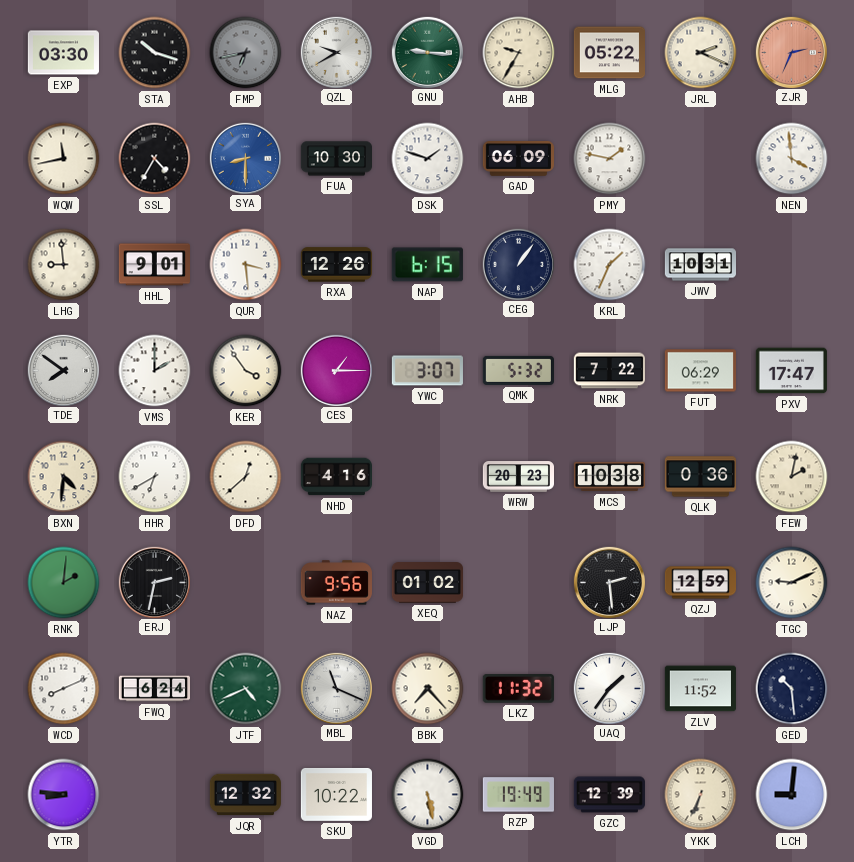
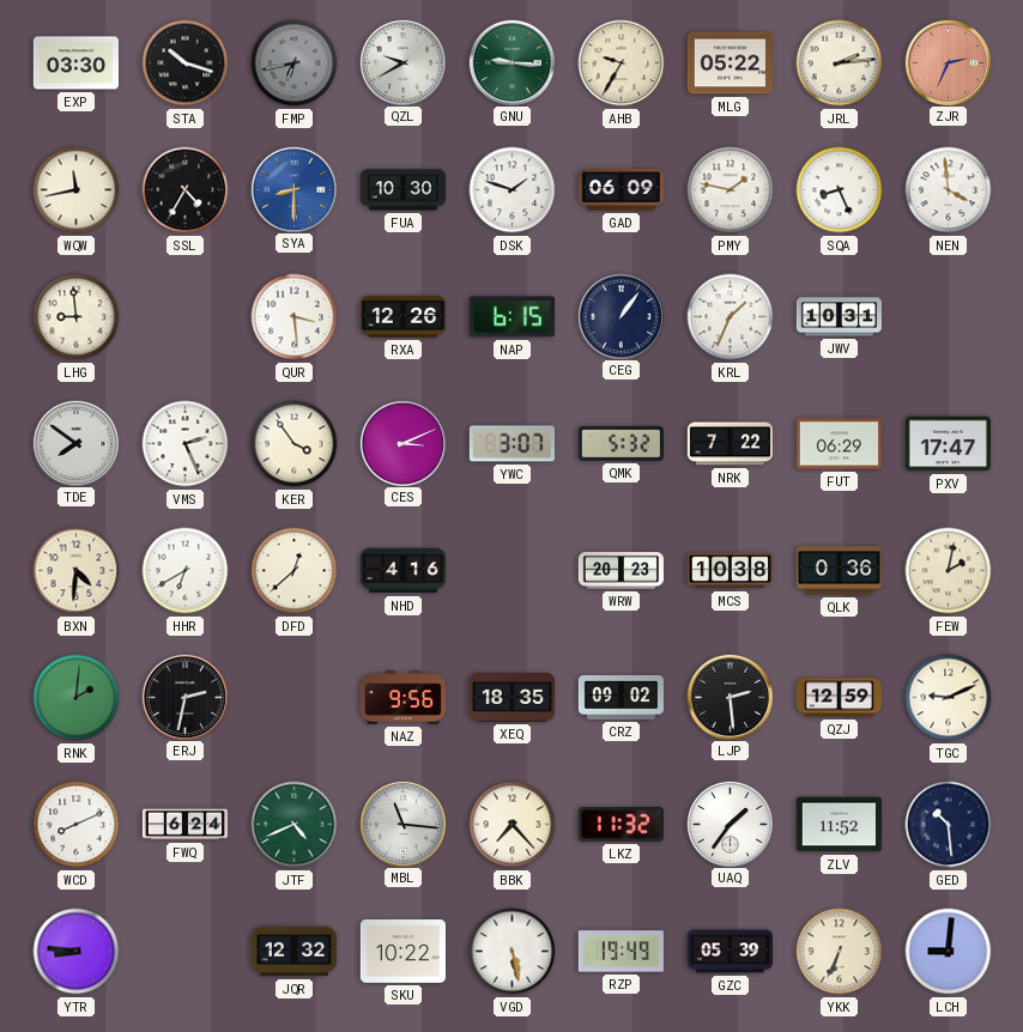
JRL: 2:19 -> 2:14
SQA: none -> 8:26
HHL: 9:01 -> none
VMS: 2:00 -> 2:26
CES: 1:15 -> 3:11
XEQ: 01:02 -> 18:35
CRZ: none -> 09:02
MBL: 11:19 -> 11:16
GZC: 12:39 -> 05:39
